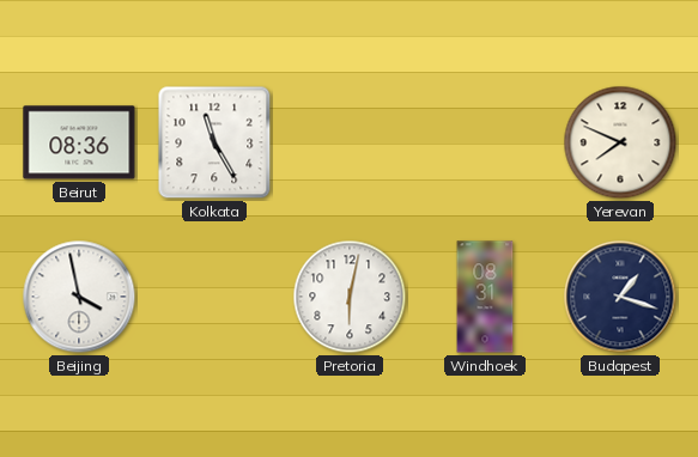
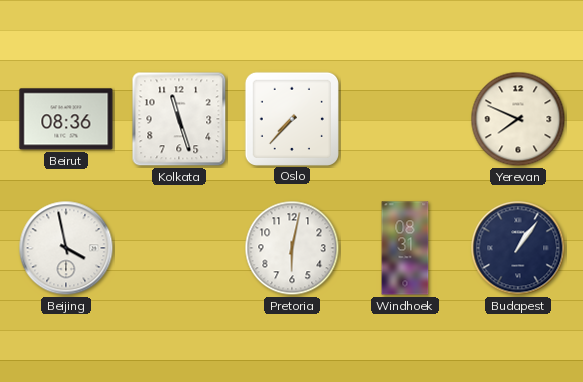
Kolkata: 11:25 -> 11:27
Oslo: none -> 7:37
Budapest: 1:18 -> 1:06
